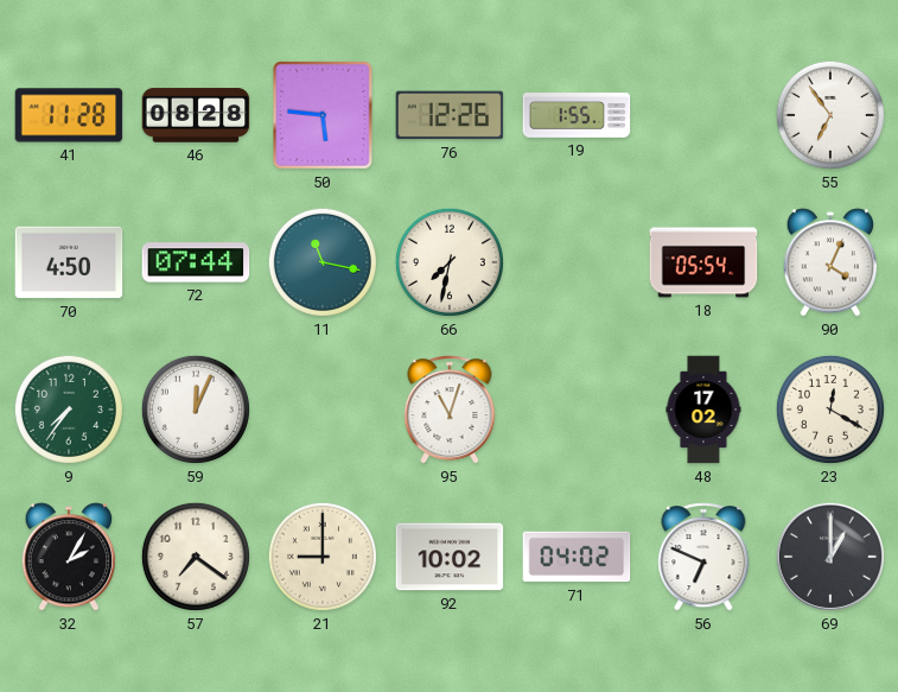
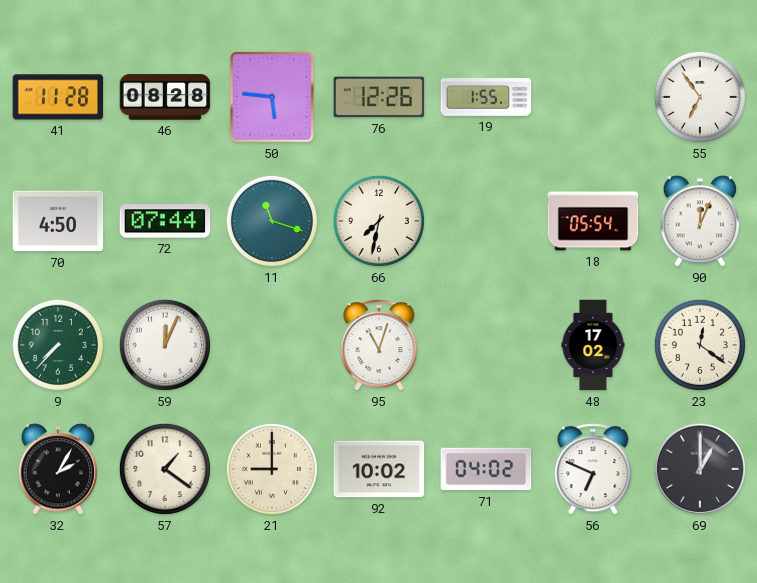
11: 11:17 -> 11:18
90: 4:04 -> 12:04
9: 7:36 -> 7:37
23: 12:20 -> 12:21
57: 7:21 -> 1:21
